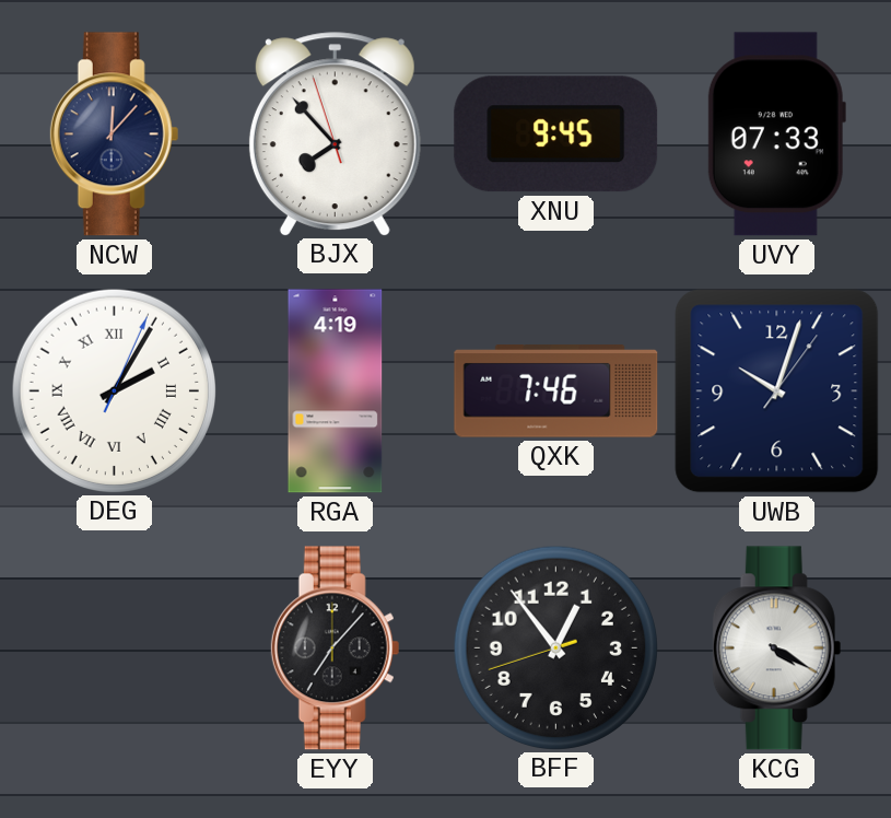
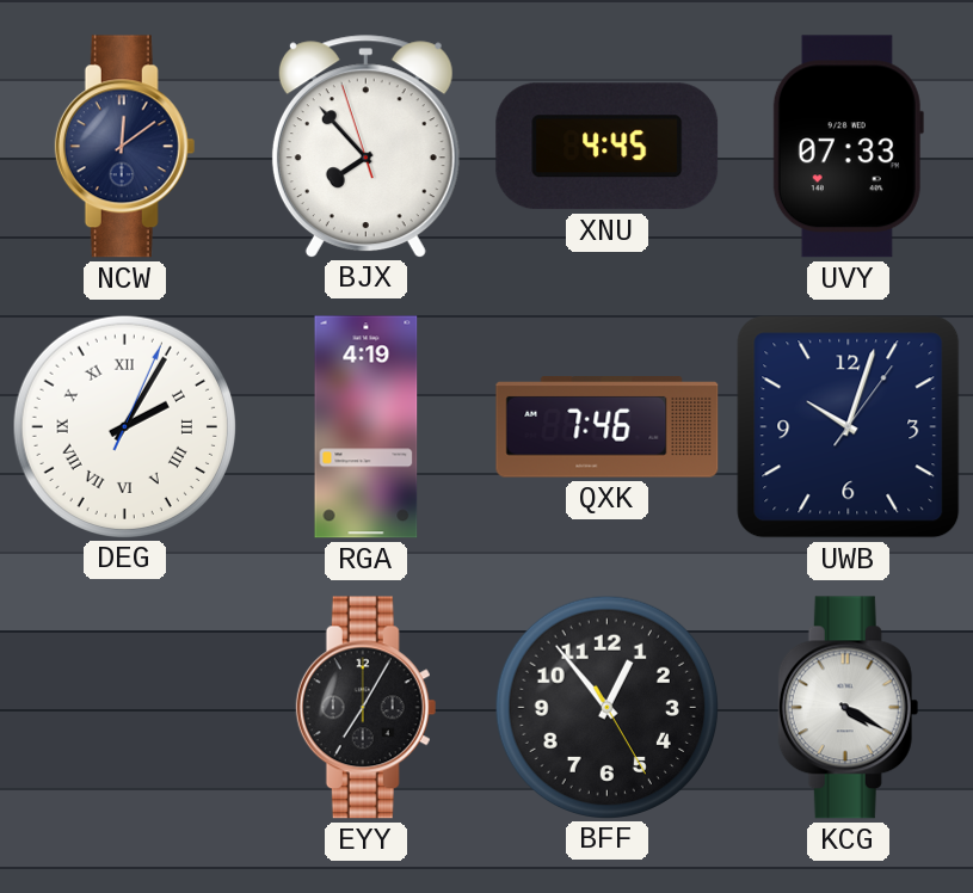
NCW: 12:07 -> 12:09
XNU: 9:45 -> 4:45
EYY: 7:07 -> 7:05
BFF: 12:53:42 -> 12:53:25
